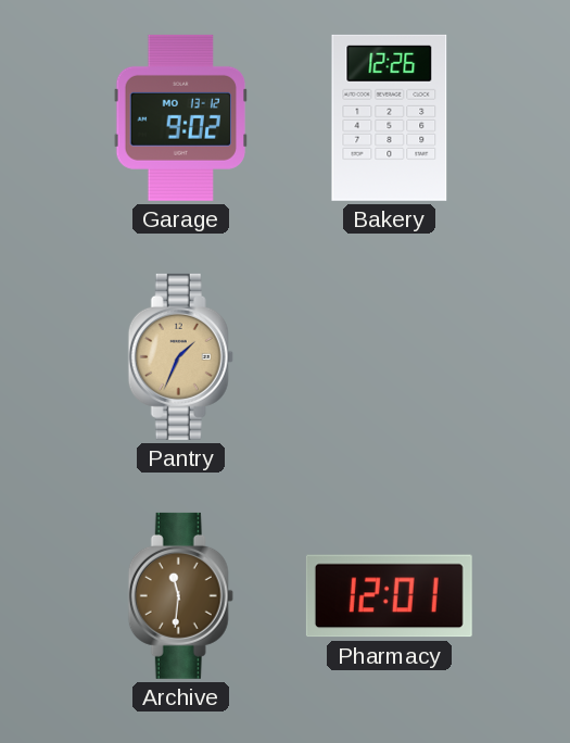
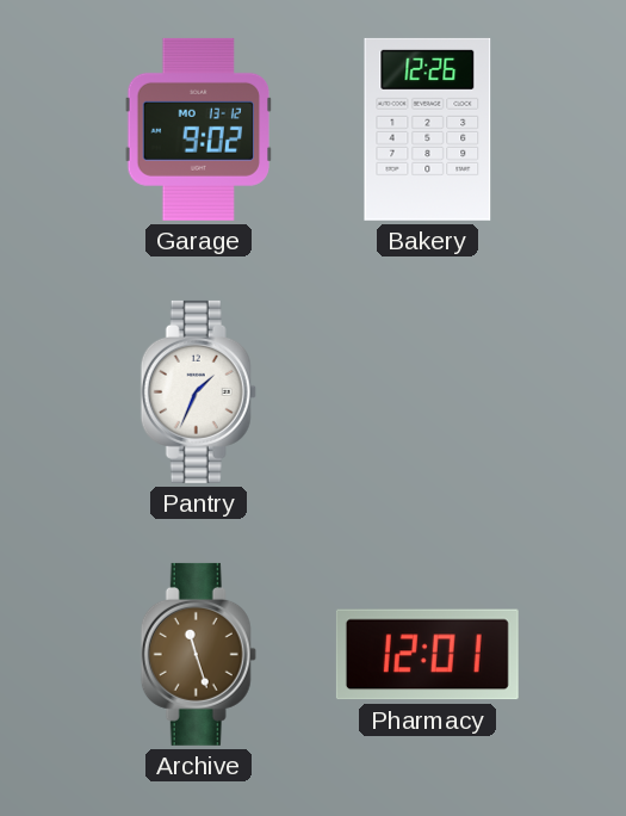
Pantry dial: champagne -> white
Archive: 11:31 -> 11:27
